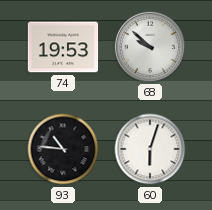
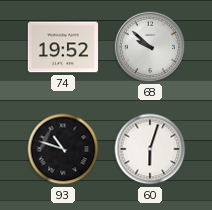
74: 19:53 -> 19:52
93: 10:46 -> 10:48
